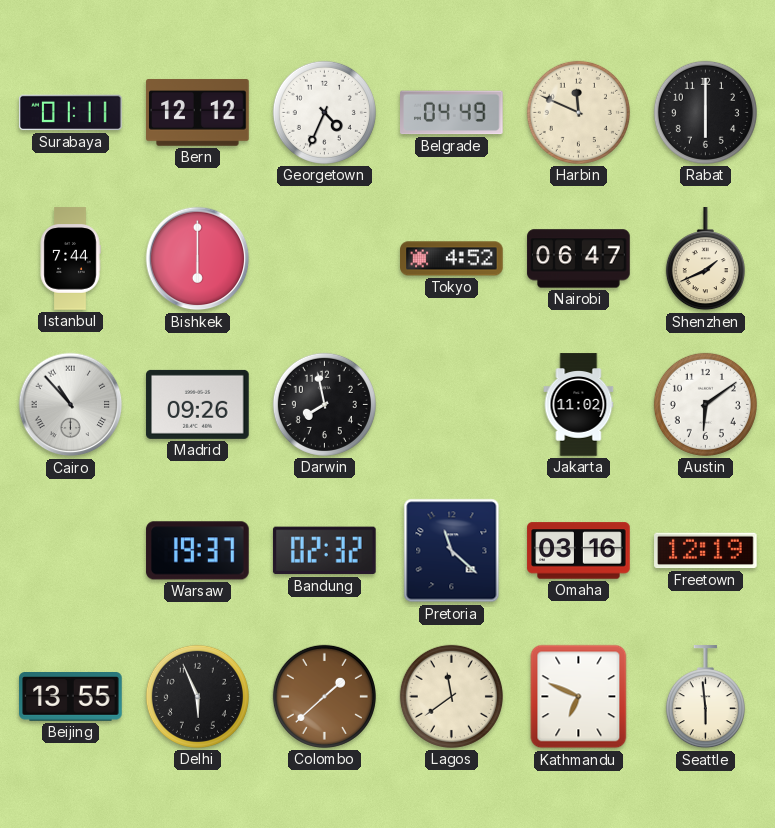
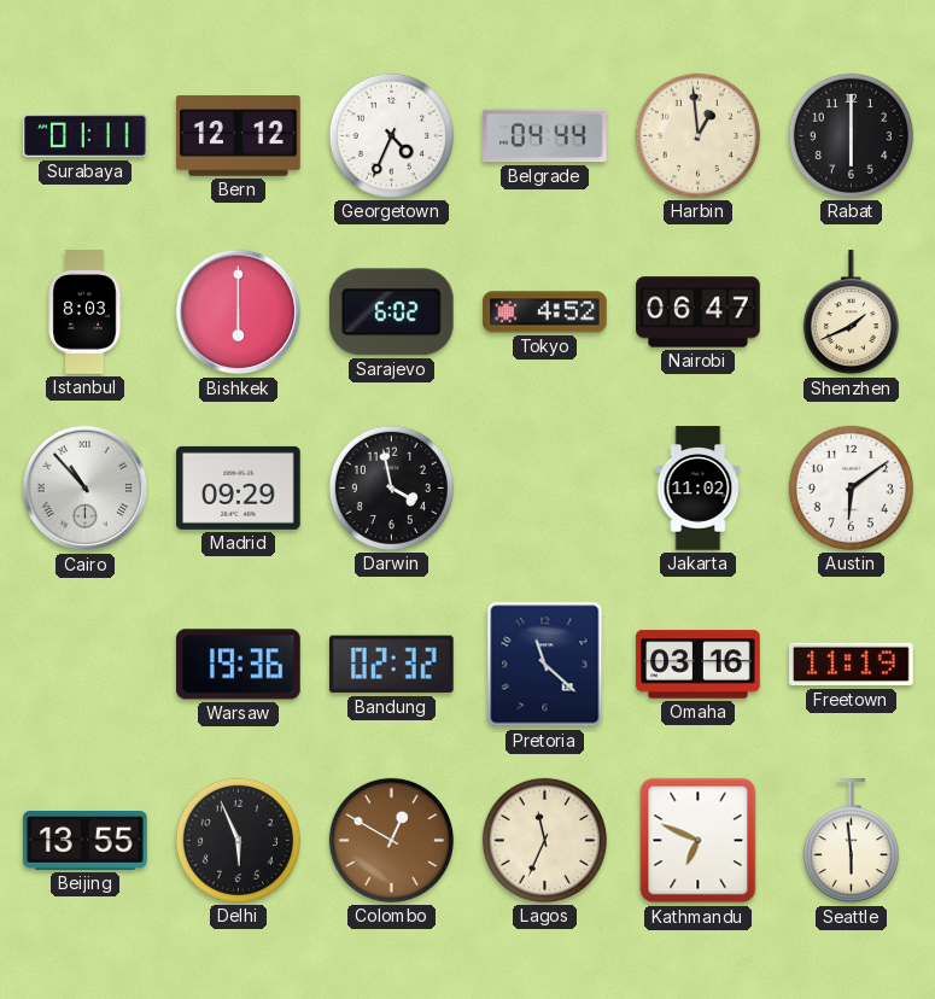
Belgrade: 04:49 -> 04:44
Harbin: 11:49 -> 12:59
Istanbul: 7:44 -> 8:03
Sarajevo: none -> 6:02
Madrid: 09:26 -> 09:29
Darwin: 7:58 -> 3:58
Warsaw: 19:37 -> 19:36
Freetown: 12:19 -> 11:19
Colombo: 1:38 -> 12:50
Lagos: 11:39 -> 11:34
